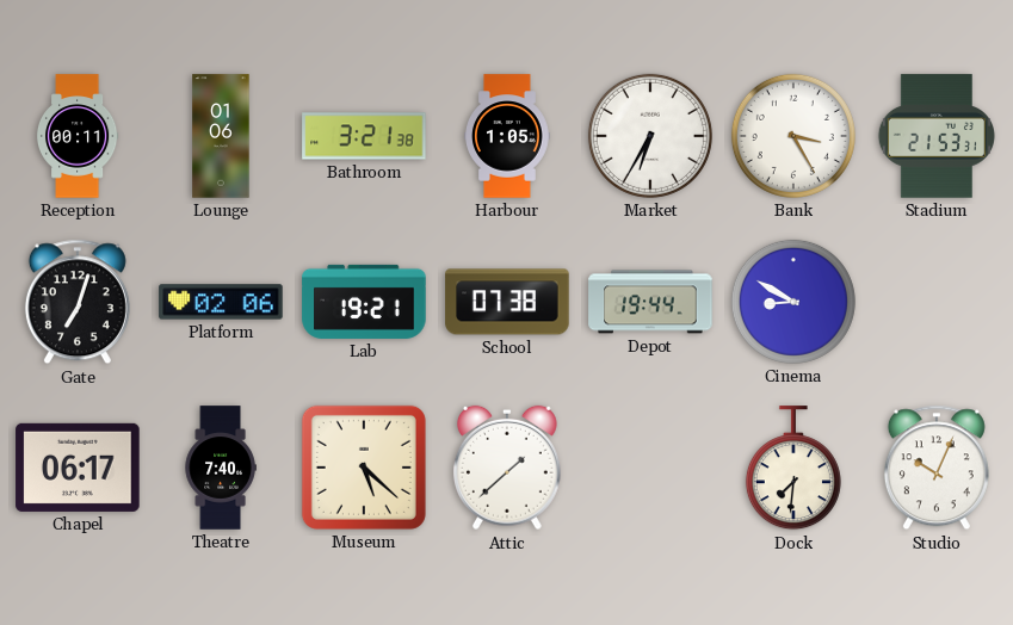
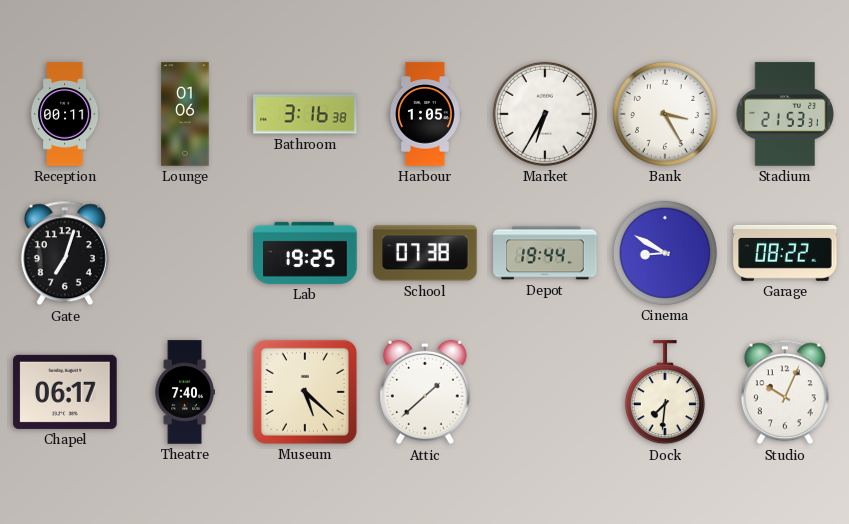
Bathroom: 3:21 -> 3:16
Platform: 02:06 -> none
Lab: 19:21 -> 19:25
Garage: none -> 08:22
